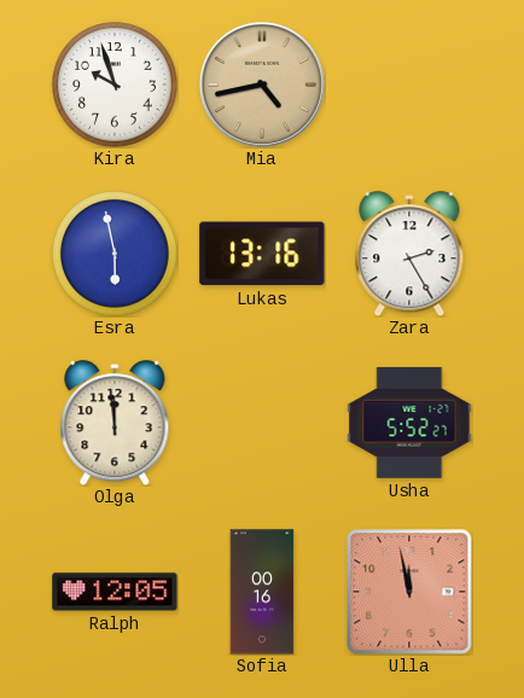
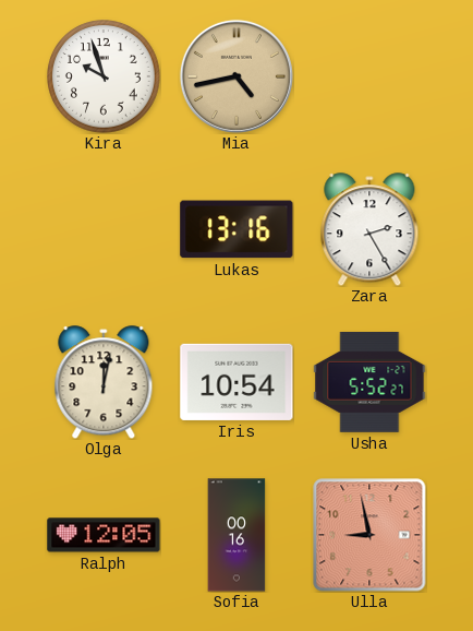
Esra: 5:58 -> none
Olga: 11:59 -> 12:02
Iris: none -> 10:54
Ulla: 11:58 -> 8:58
